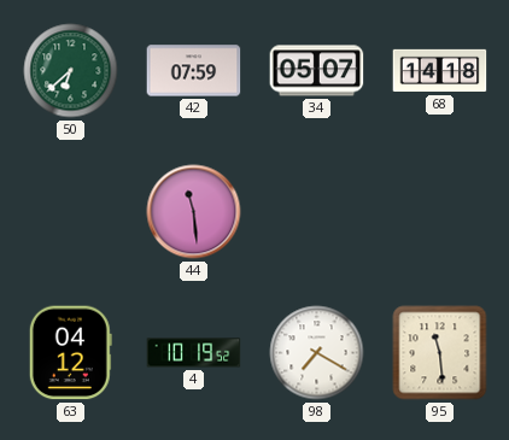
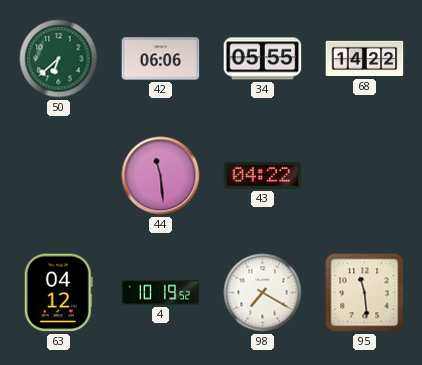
42: 07:59 -> 06:06
34: 05:07 -> 05:55
68: 14:18 -> 14:22
43: none -> 04:22
